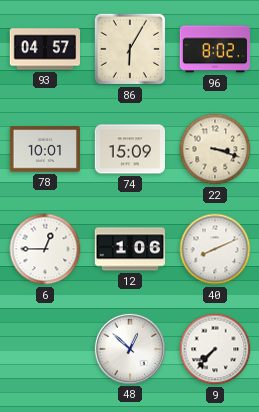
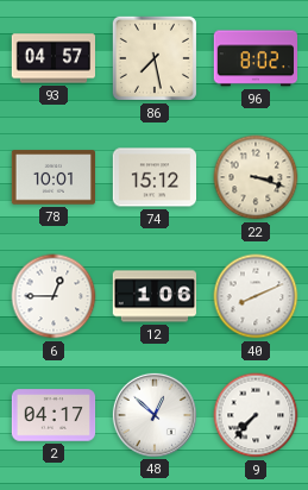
86: 6:05 -> 7:28
74: 15:09 -> 15:12
2: none -> 04:17
